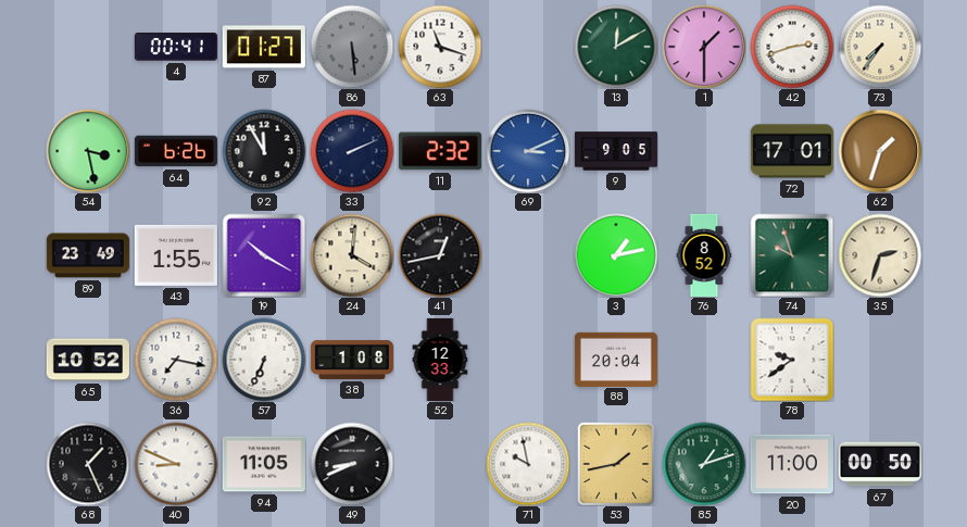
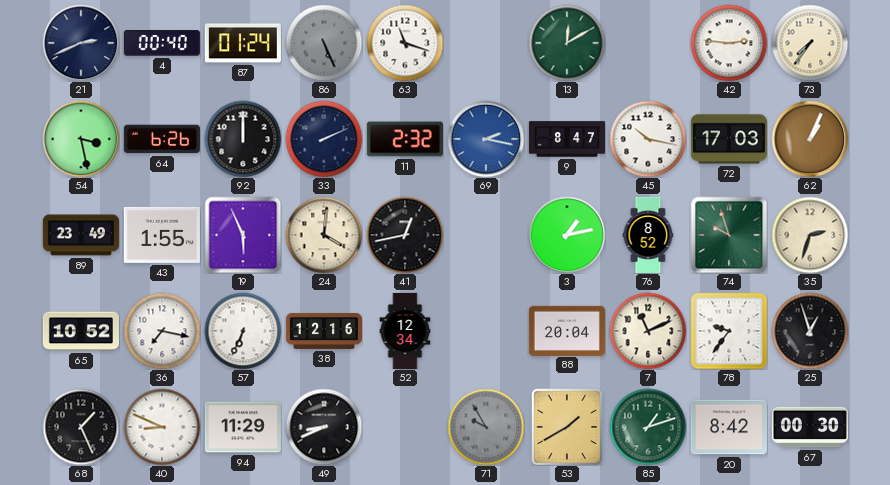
21: none -> 2:41
4: 00:41 -> 00:40
87: 01:27 -> 01:24
86: 5:29 -> 5:26
1: 1:30 -> none
42: 2:42 -> 2:46
92: 11:55 -> 12:00
69: 3:11 -> 2:17
9: 9:05 -> 8:47
45: none -> 10:17
72: 17:01 -> 17:03
62: 1:33 -> 1:04
19: 10:20 -> 5:56
38: 1:08 -> 12:16
52: 12:33 -> 12:34
7: none -> 11:11
78: 9:39 -> 9:36
25: none -> 12:57
94: 11:05 -> 11:29
71: 9:58 -> 9:55
71 dial: white -> grey
53: 1:43 -> 1:40
20: 11:00 -> 8:42
67: 00:50 -> 00:30
